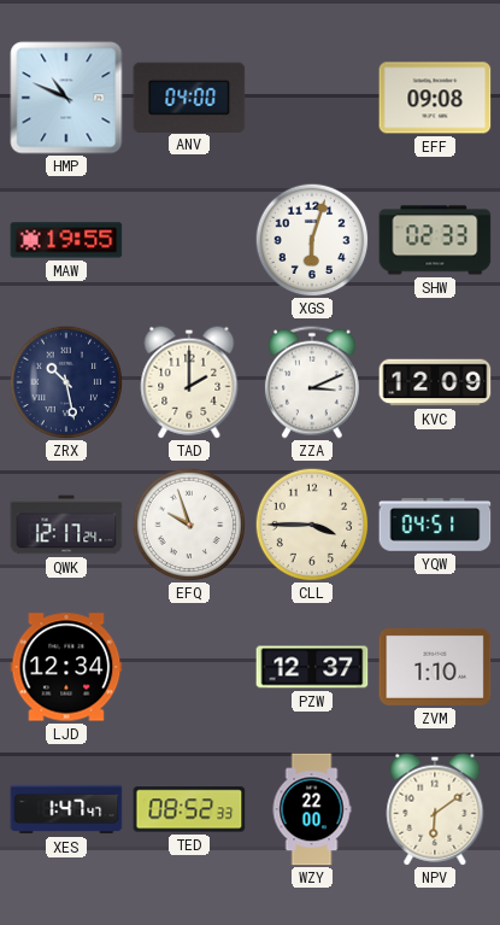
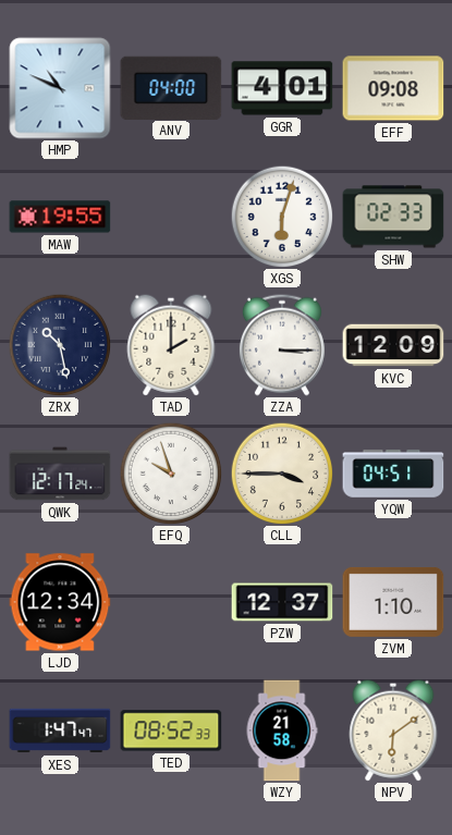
GGR: none -> 4:01
ZZA: 3:11 -> 3:15
WZY: 22:00 -> 21:58
